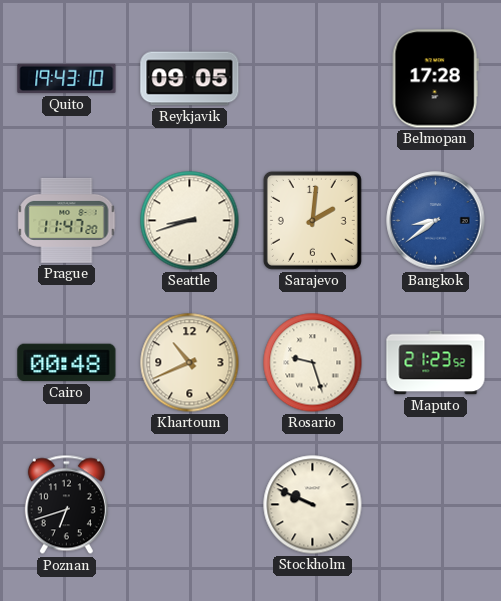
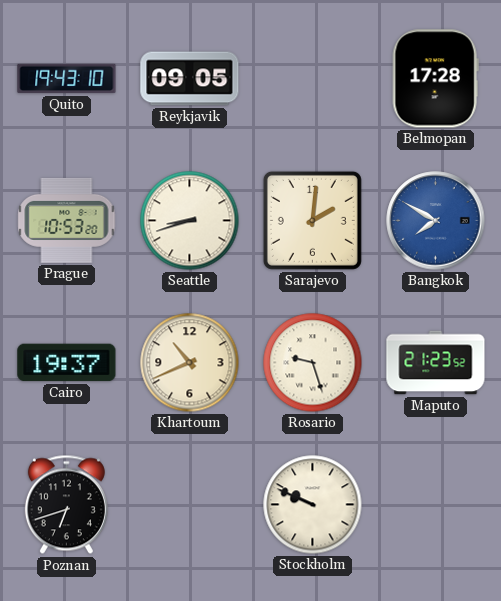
Prague: 11:47 -> 10:53
Bangkok: 8:39 -> 7:50
Cairo: 00:48 -> 19:37
